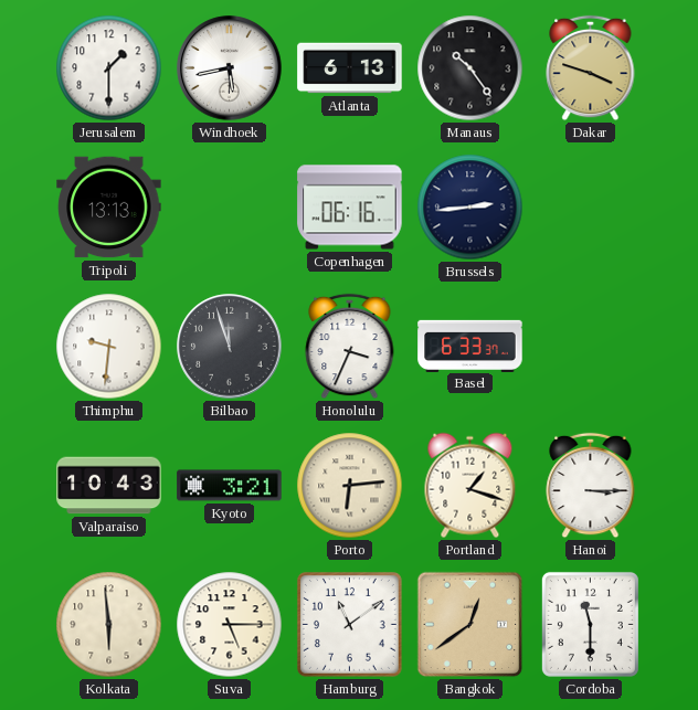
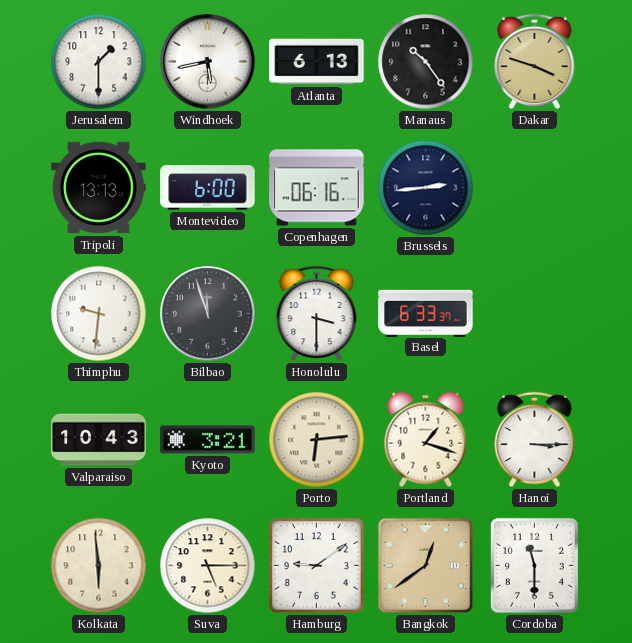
Montevideo: none -> 6:00
Honolulu: 3:34 -> 3:30
Hamburg: 11:09 -> 9:09
